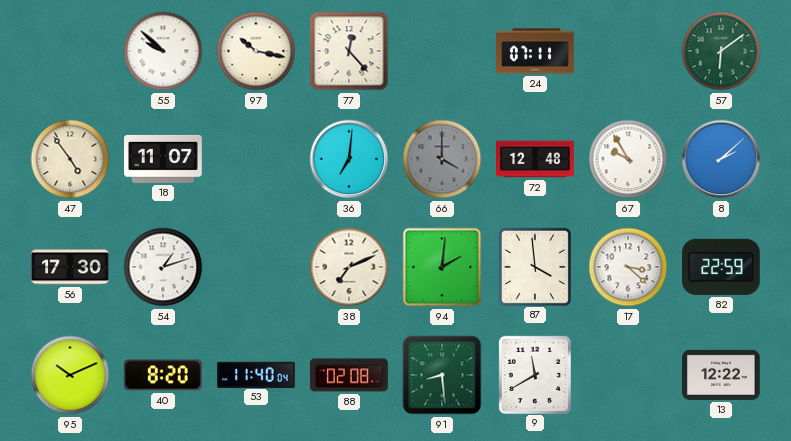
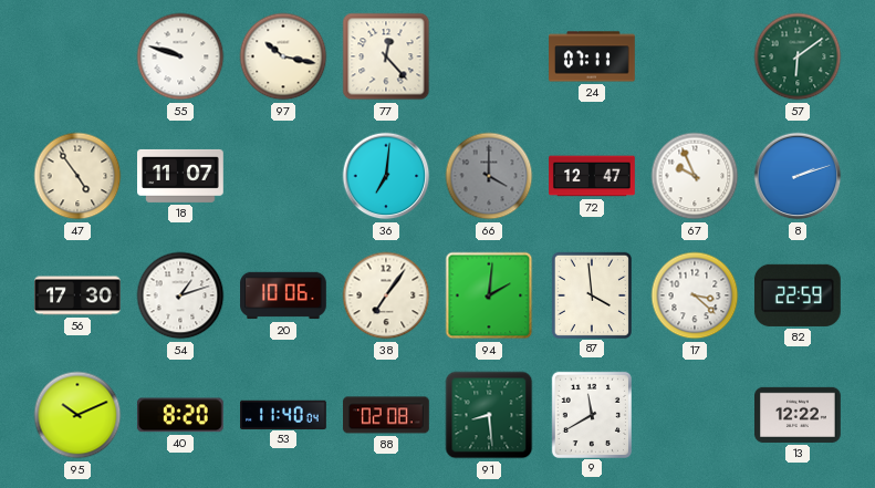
55: 9:52 -> 9:48
72: 12:48 -> 12:47
67: 9:55 -> 9:56
8: 2:08 -> 2:12
20: none -> 10:06
38: 7:11 -> 7:06
